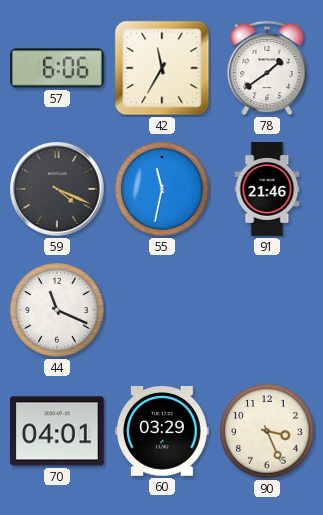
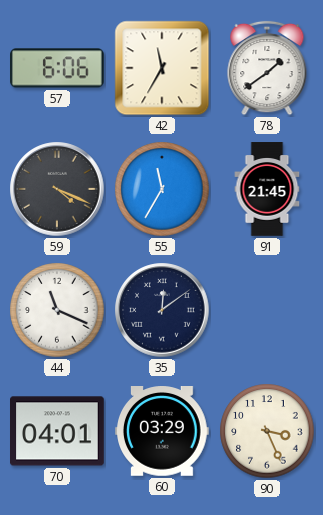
55: 11:32 -> 11:35
91: 21:46 -> 21:45
35: none -> 12:09
